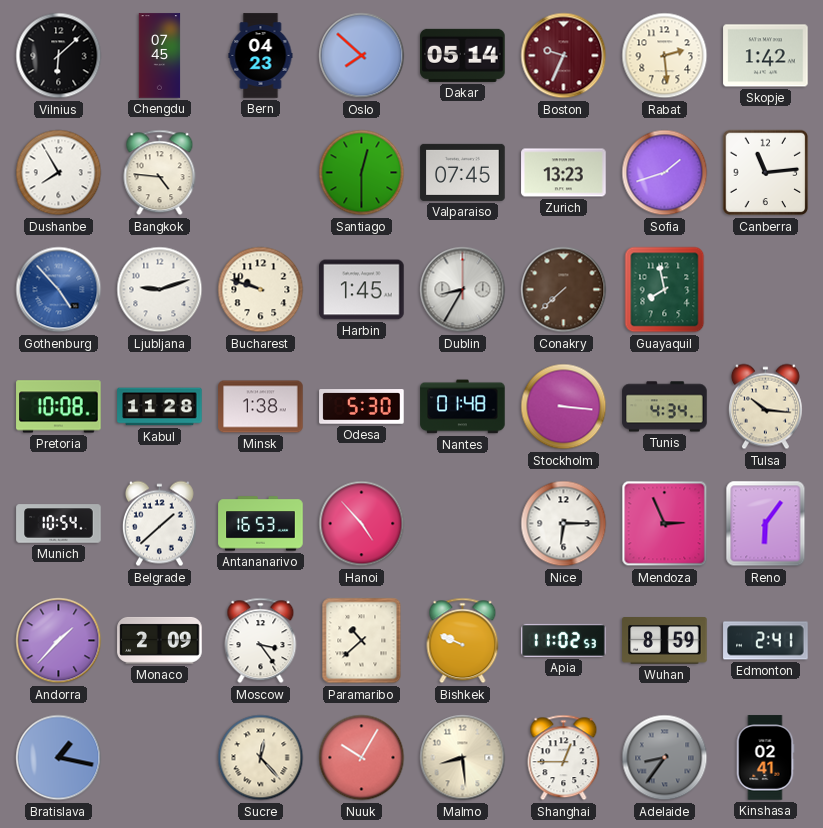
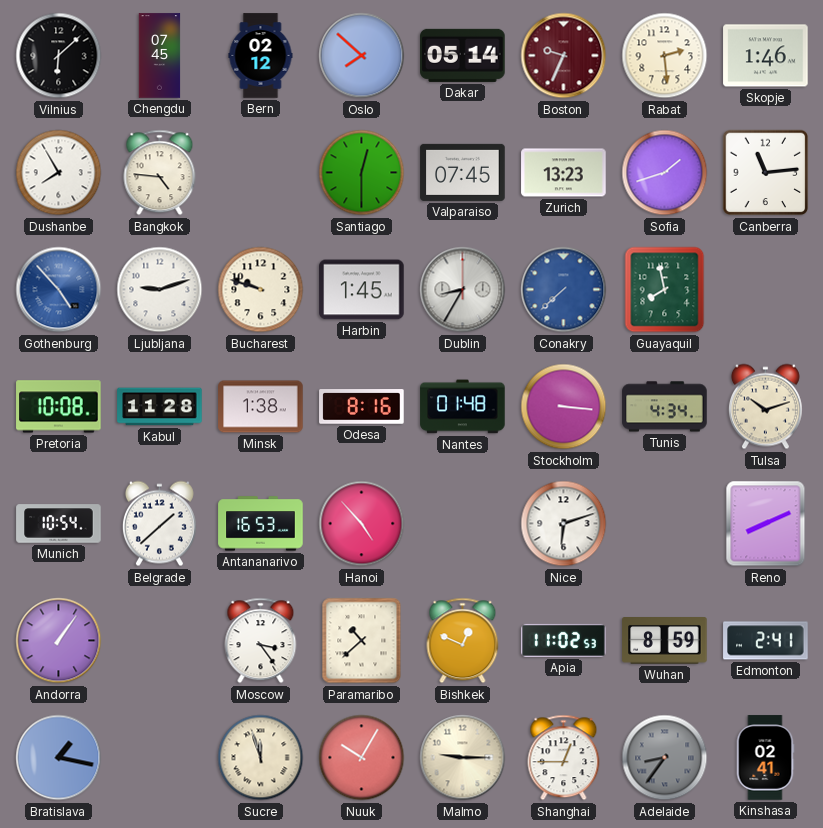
Bern: 04:23 -> 02:12
Skopje: 1:42 -> 1:46
Conakry dial: brown -> blue
Odesa: 5:30 -> 8:16
Tulsa: 10:16 -> 10:12
Nice: 6:15 -> 6:12
Mendoza: 2:56 -> none
Reno: 6:06 -> 8:11
Andorra: 1:37 -> 1:06
Monaco: 2:09 -> none
Bishkek: 9:49 -> 12:49
Sucre: 12:23 -> 11:57
Malmo: 8:29 -> 9:15
